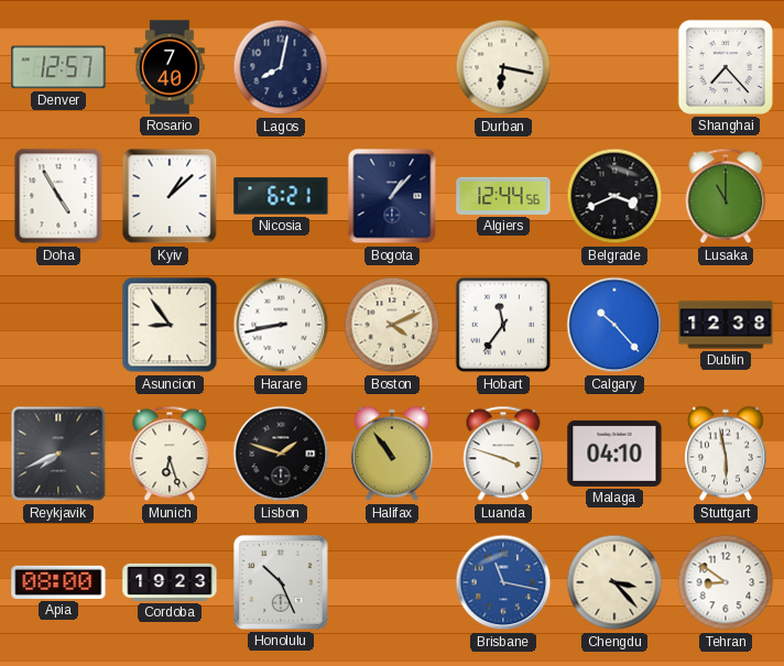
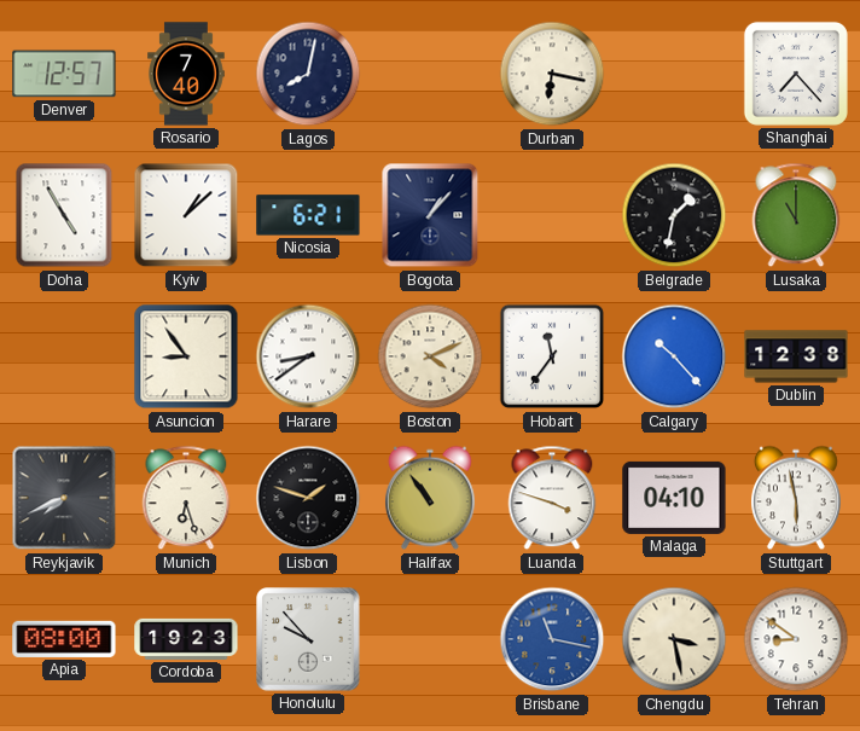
Algiers: 12:44 -> none
Belgrade: 3:41 -> 1:32
Harare: 8:43 -> 8:39
Honolulu: 10:26 -> 9:53
Chengdu: 3:23 -> 3:28
